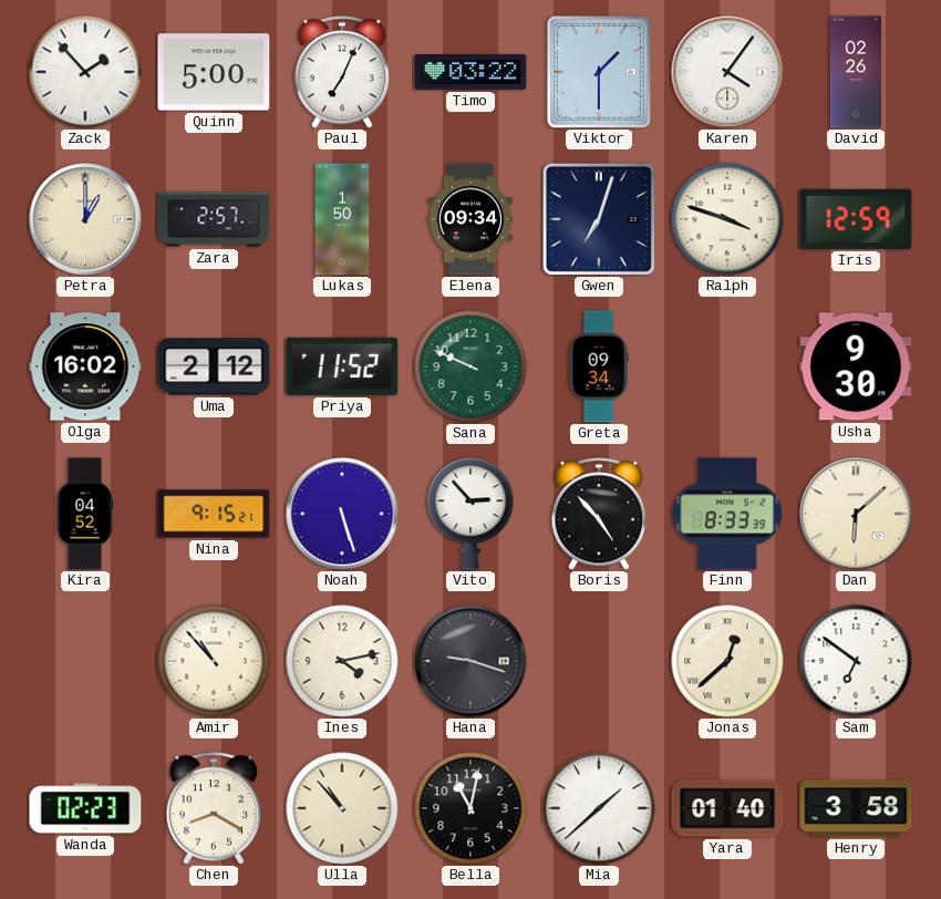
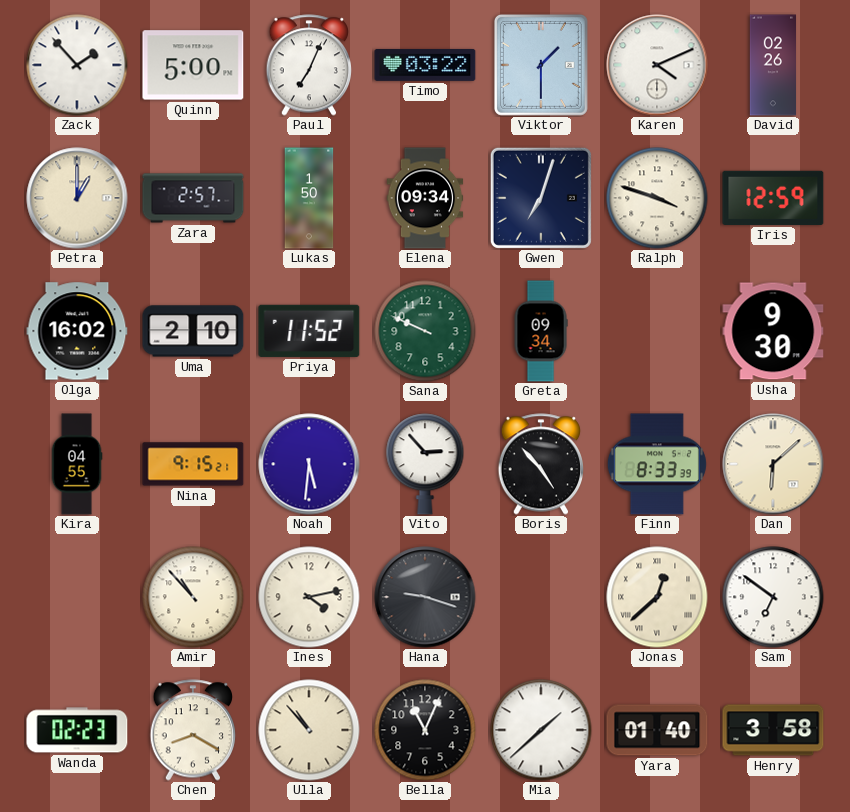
Karen: 4:06 -> 4:11
Uma: 2:12 -> 2:10
Kira: 04:52 -> 04:55
Noah: 5:27 -> 5:31
Bella: 11:02 -> 11:04
